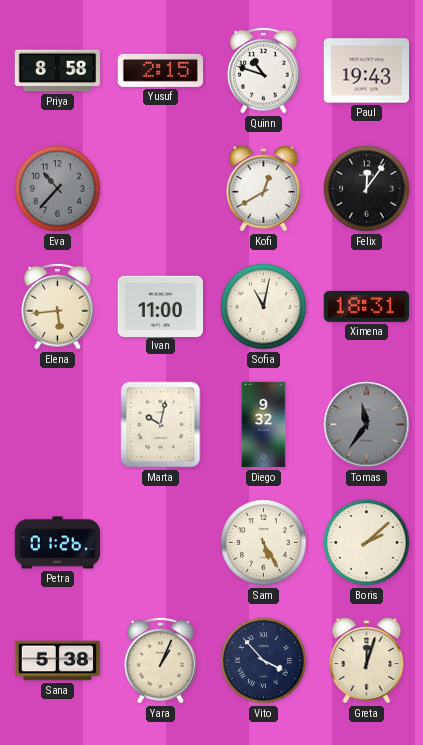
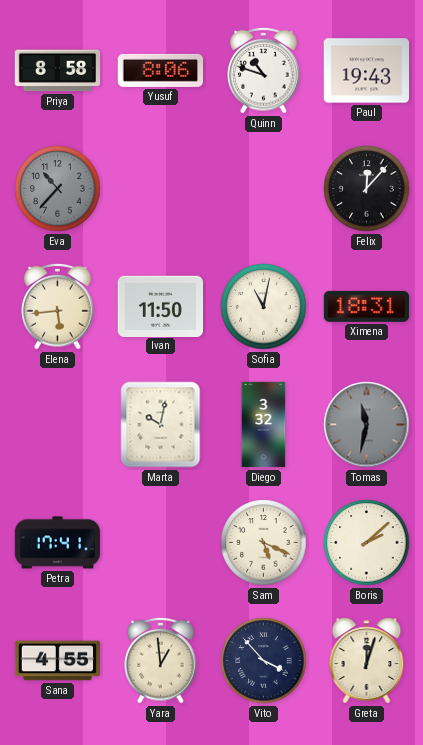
Yusuf: 2:15 -> 8:06
Kofi: 12:40 -> none
Felix: 12:06 -> 12:07
Ivan: 11:00 -> 11:50
Diego: 9:32 -> 3:32
Tomas: 11:36 -> 11:32
Petra: 01:26 -> 17:41
Sam: 5:25 -> 5:19
Sana: 5:38 -> 4:55
Yara: 1:04 -> 12:59
